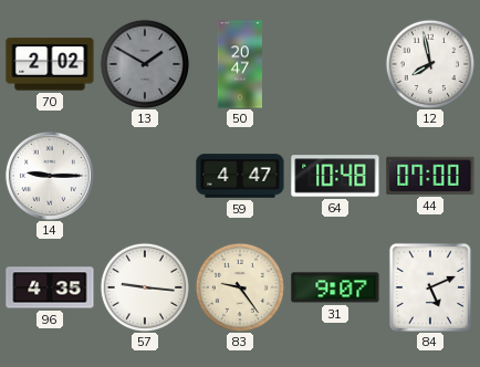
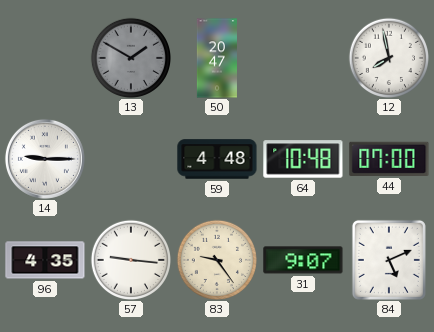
70: 2:02 -> none
59: 4:47 -> 4:48
